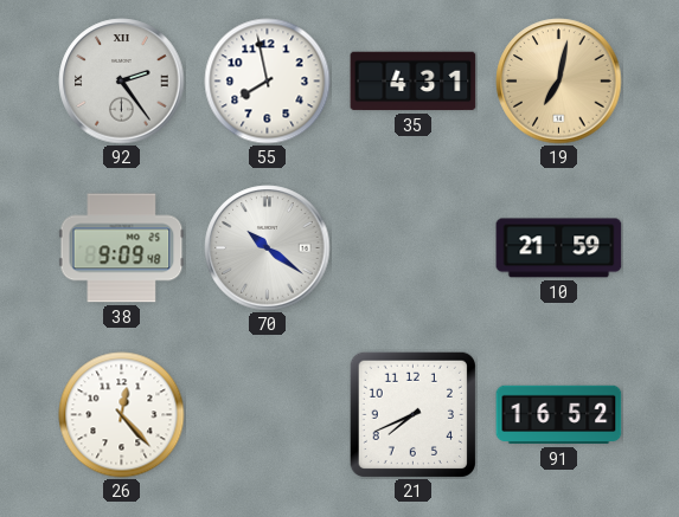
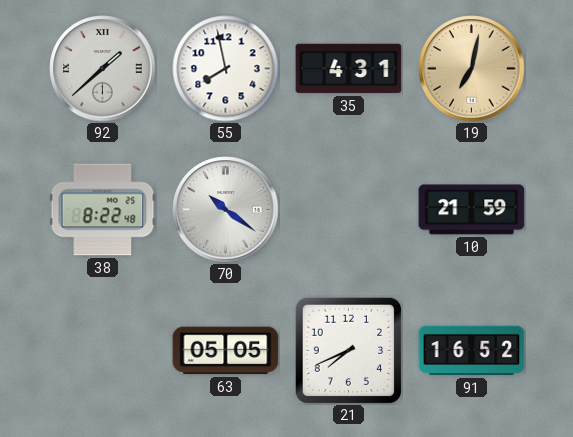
92: 2:24 -> 1:38
38: 9:09 -> 8:22
26: 12:23 -> none
63: none -> 05:05
